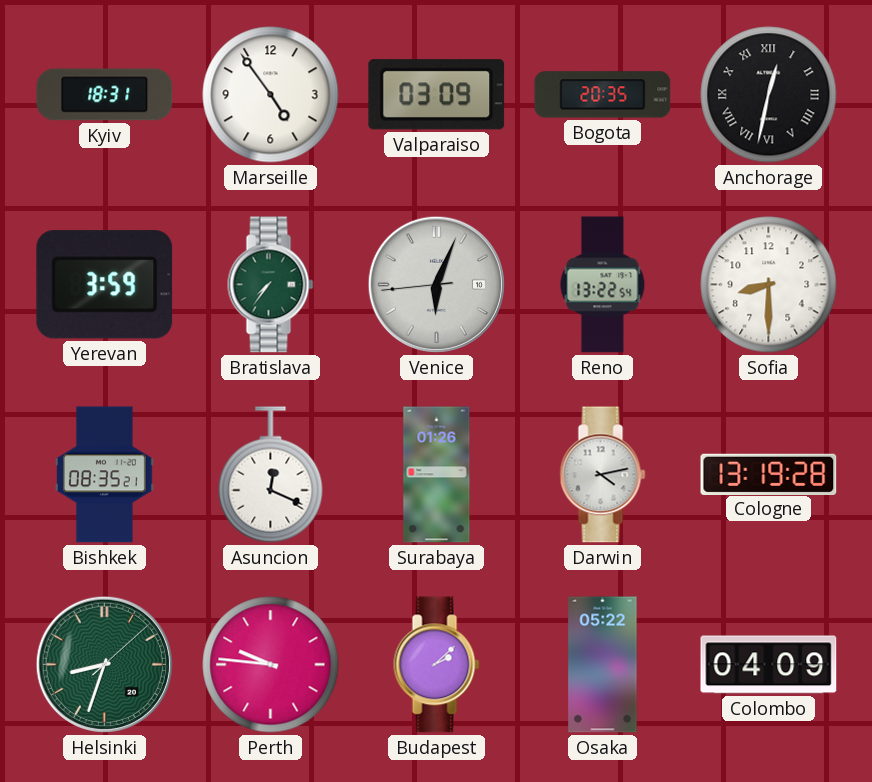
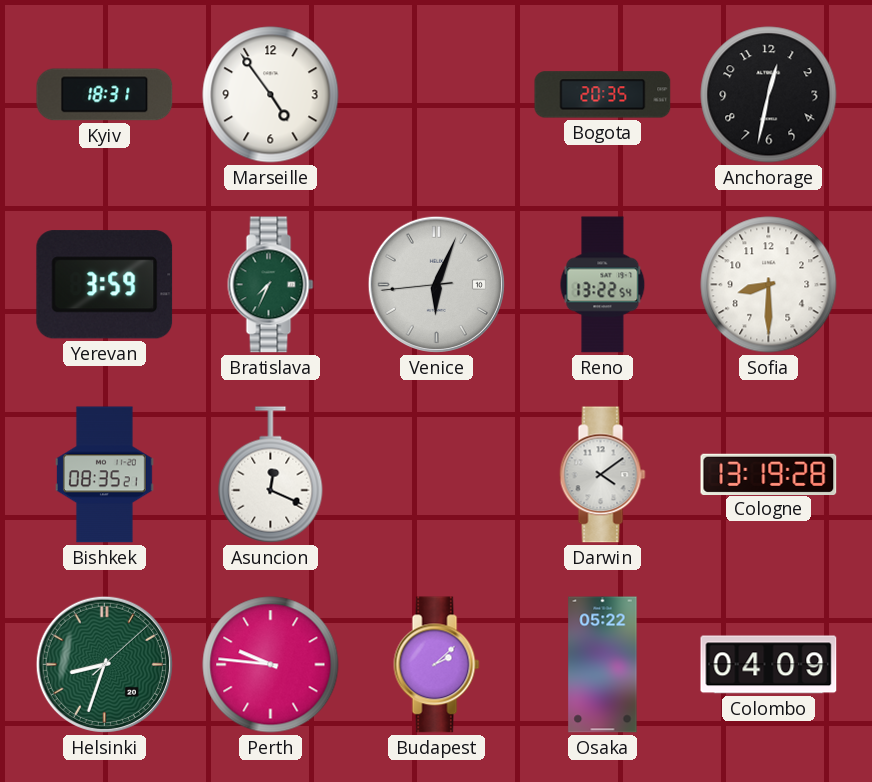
Valparaiso: 03:09 -> none
Anchorage numerals: Roman -> Arabic
Bratislava: 7:36 -> 7:34
Surabaya: 01:26 -> none
Darwin: 4:13 -> 4:09
